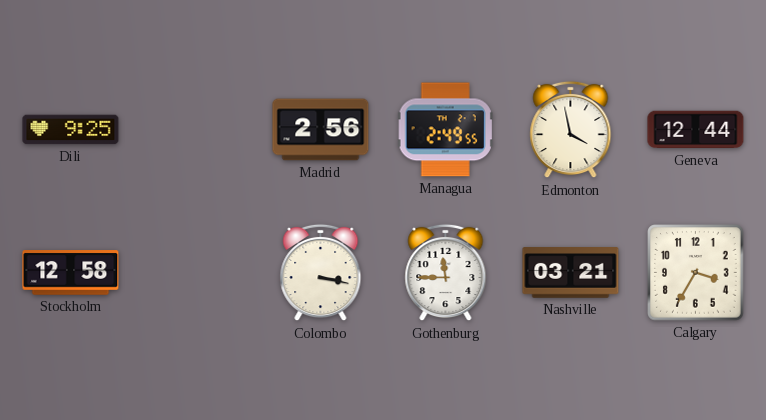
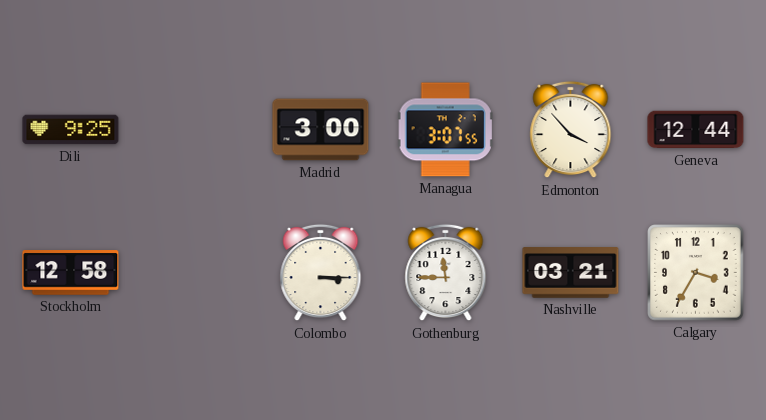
Madrid: 2:56 -> 3:00
Managua: 2:49 -> 3:07
Edmonton: 3:58 -> 3:53
Colombo: 3:17 -> 3:15
